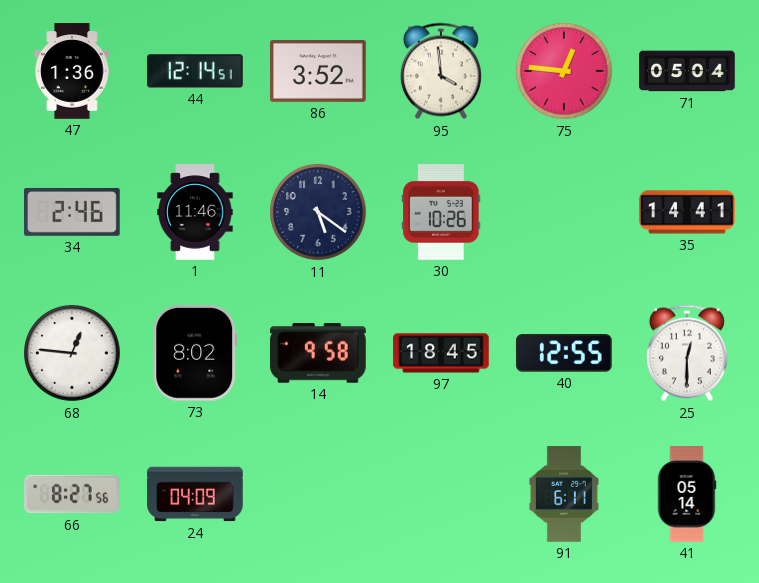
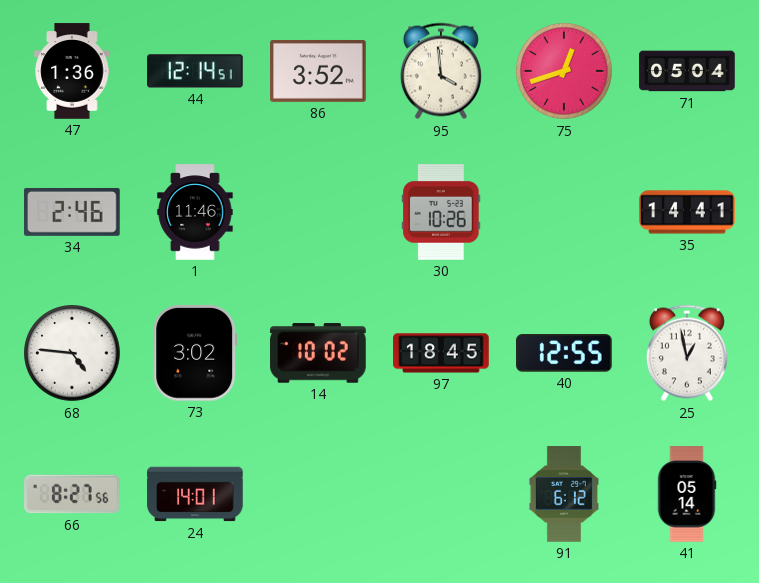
75: 12:46 -> 12:42
11: 5:21 -> none
68: 12:46 -> 4:46
73: 8:02 -> 3:02
14: 9:58 -> 10:02
25: 12:30 -> 12:58
24: 04:09 -> 14:01
91: 6:11 -> 6:12
